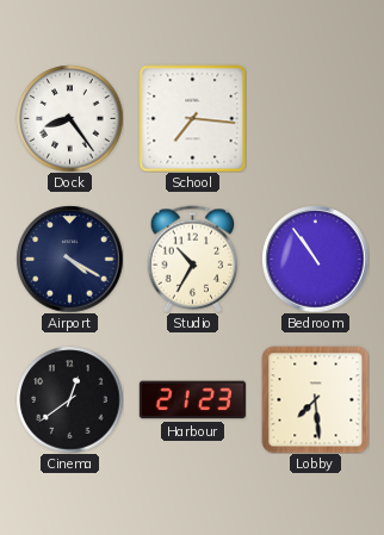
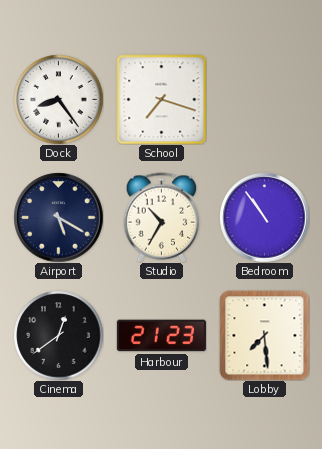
School: 7:16 -> 7:18
Airport: 4:20 -> 5:20
